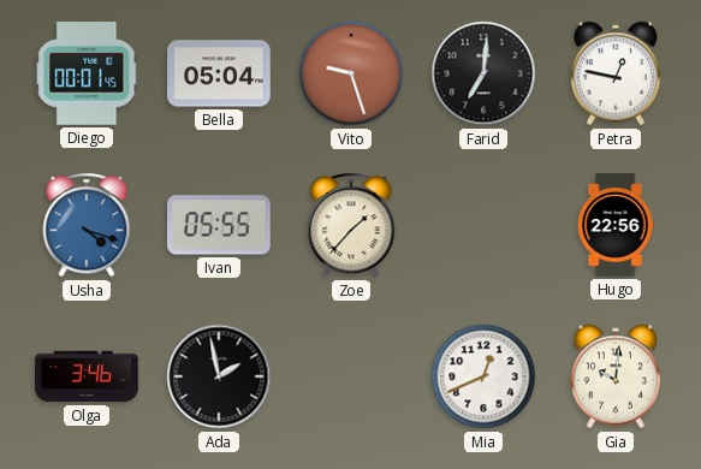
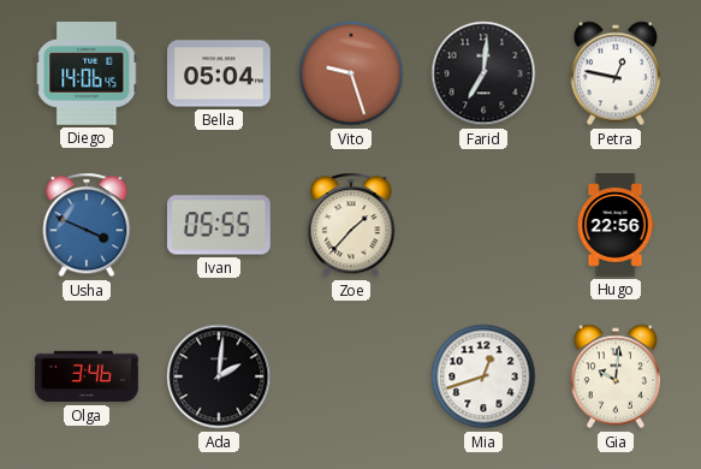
Diego: 00:01 -> 14:06
Usha: 4:18 -> 3:49
Ada: 1:58 -> 2:01
Mia: 12:41 -> 12:42
